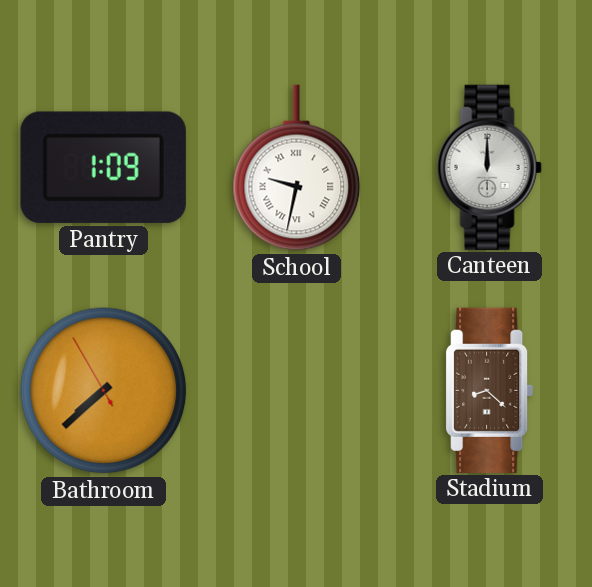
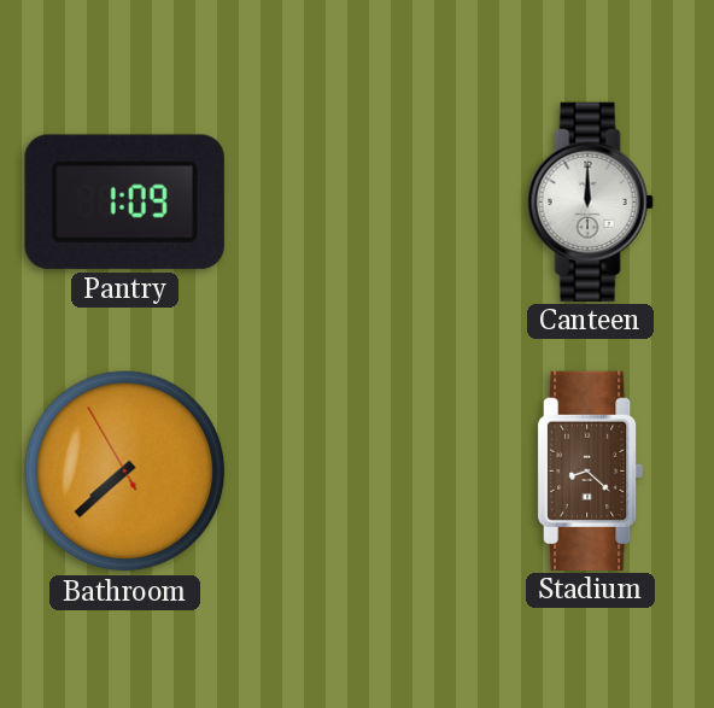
School: 9:32 -> none
